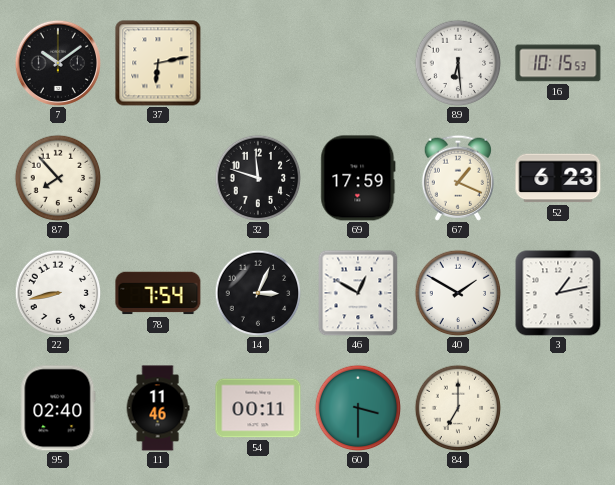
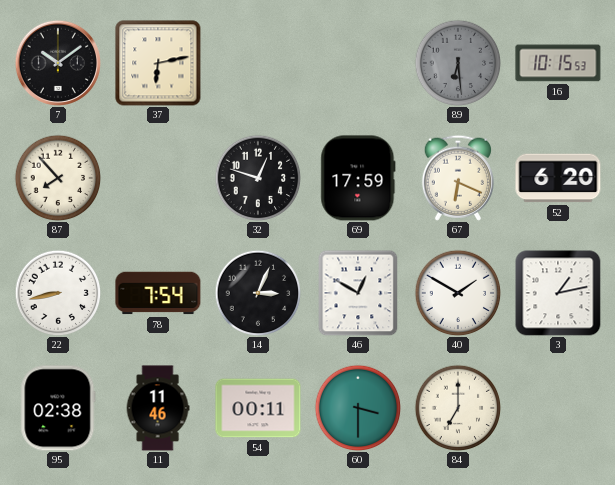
89 dial: white -> grey
32: 11:48 -> 12:48
67: 1:19 -> 6:19
52: 6:23 -> 6:20
95: 02:40 -> 02:38
